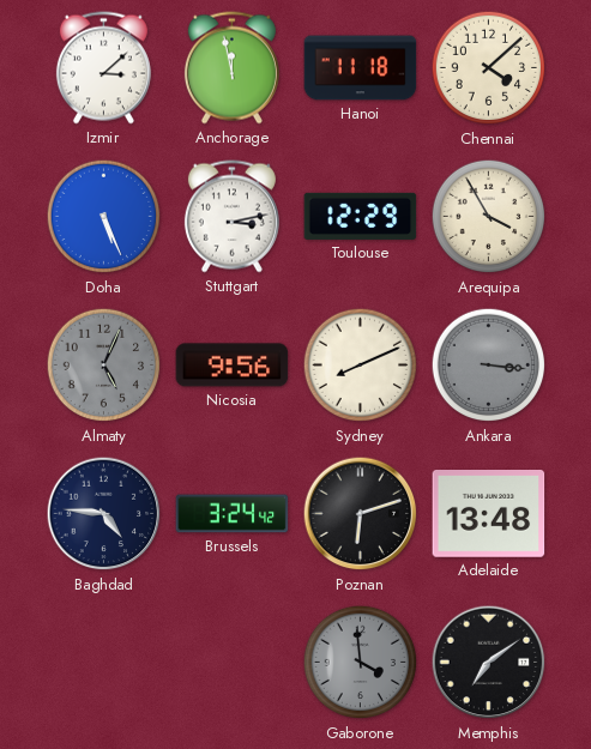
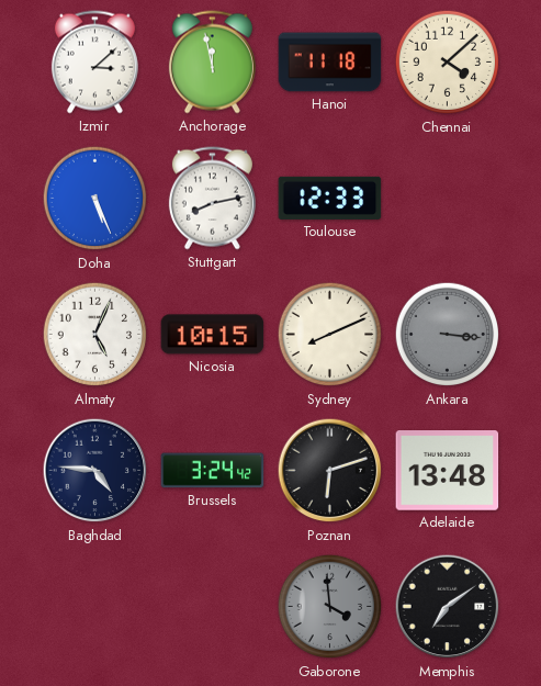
Stuttgart: 3:13 -> 8:13
Toulouse: 12:29 -> 12:33
Arequipa: 3:55 -> none
Almaty dial: grey -> white
Nicosia: 9:56 -> 10:15
